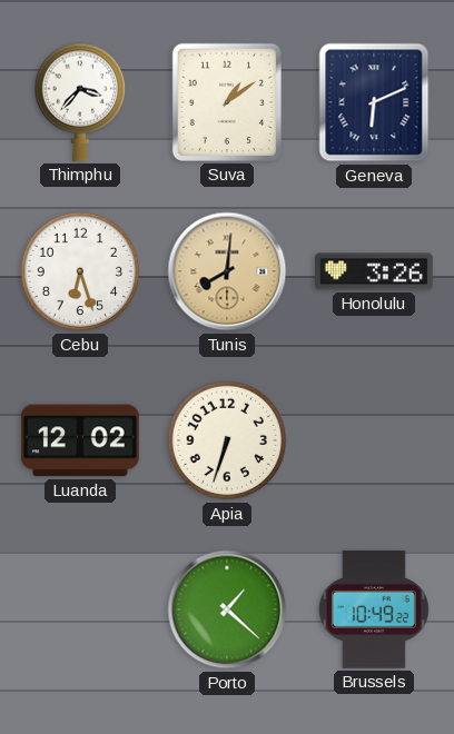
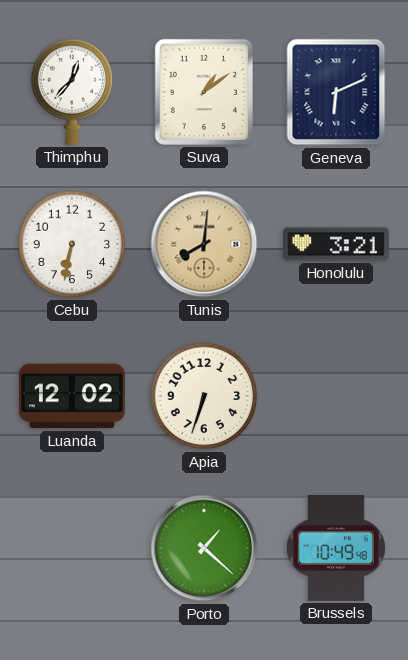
Thimphu: 3:37 -> 12:37
Cebu: 6:27 -> 6:32
Honolulu: 3:26 -> 3:21
Brussels: 10:49:22 -> 10:49:48
